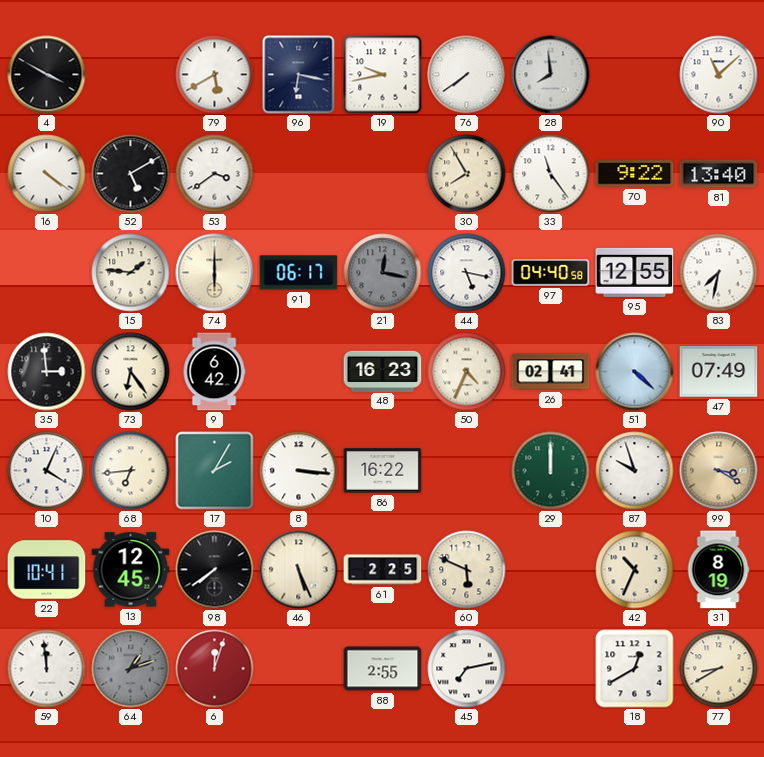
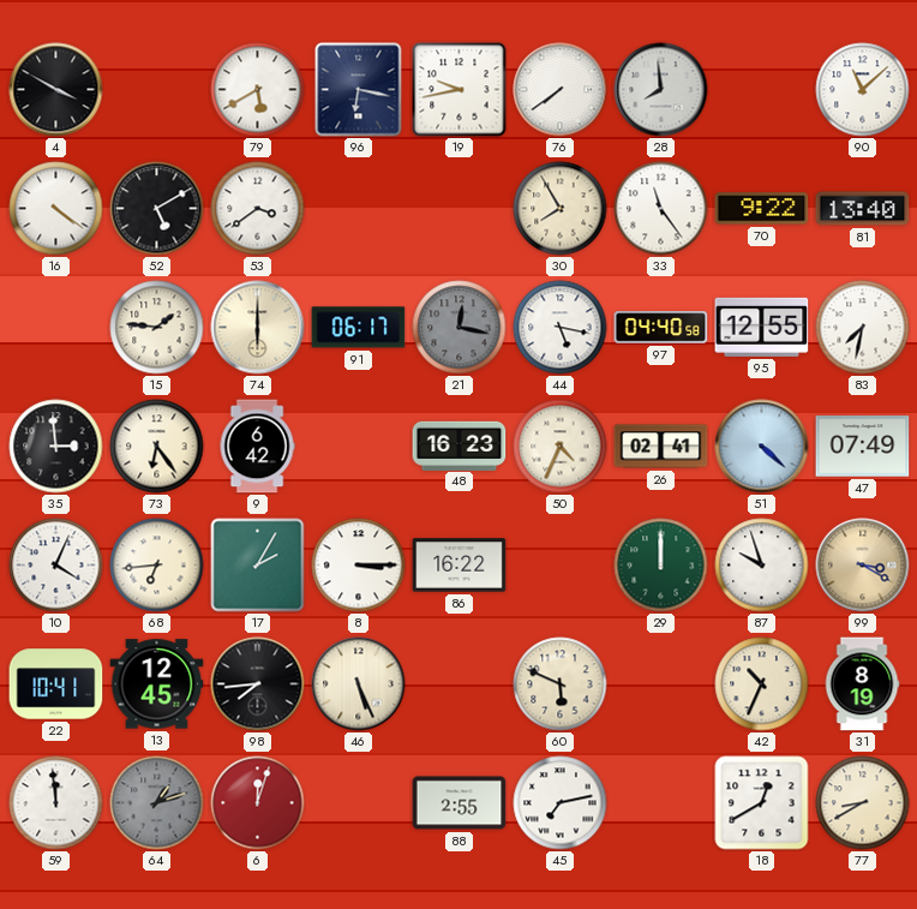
8: 3:16 -> 3:15
98: 7:39 -> 7:44
61: 2:25 -> none
